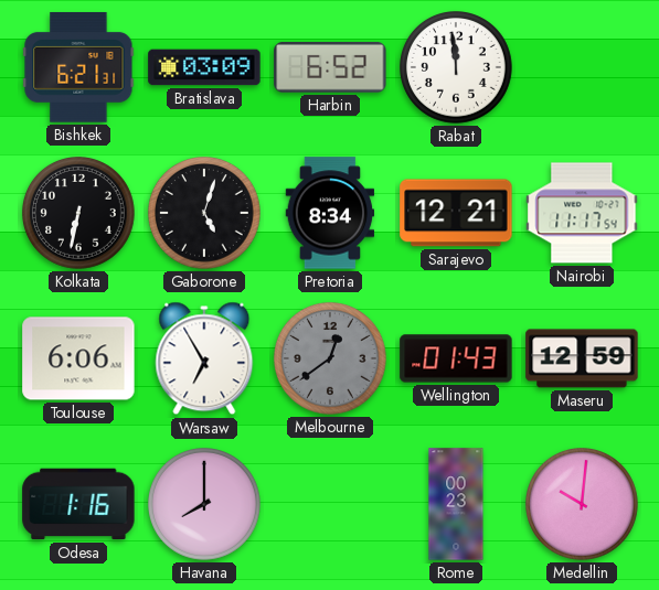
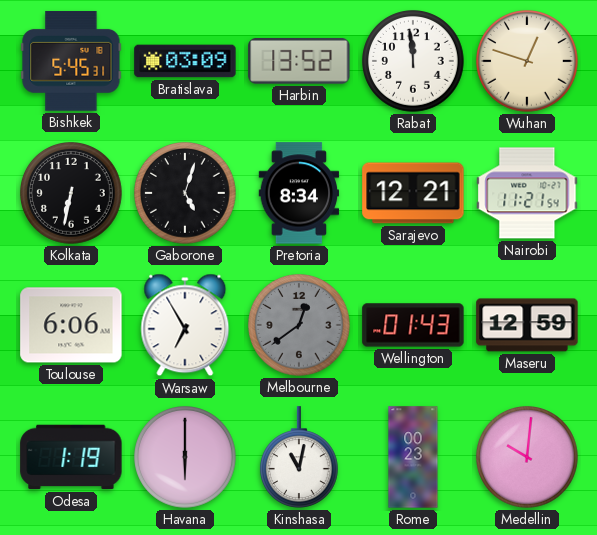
Bishkek: 6:21 -> 5:45
Harbin: 6:52 -> 13:52
Wuhan: none -> 12:48
Nairobi: 11:17 -> 11:21
Odesa: 1:16 -> 1:19
Havana: 8:00 -> 6:00
Kinshasa: none -> 11:02
